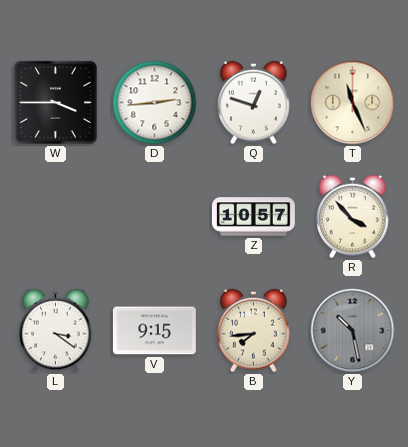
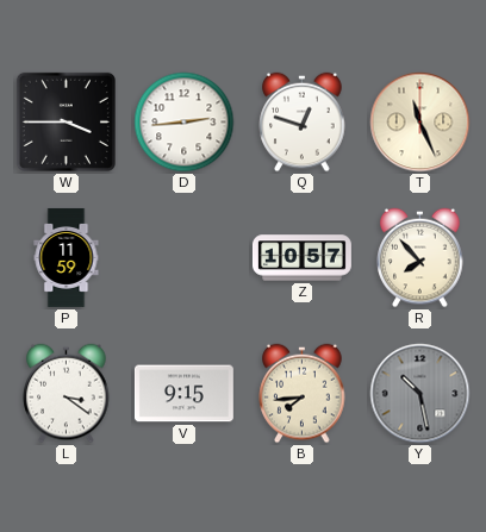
P: none -> 11:59
R: 3:53 -> 7:53
